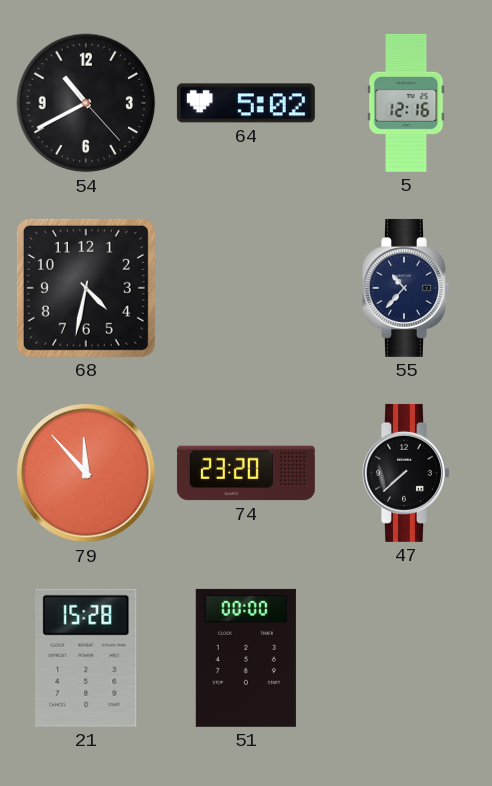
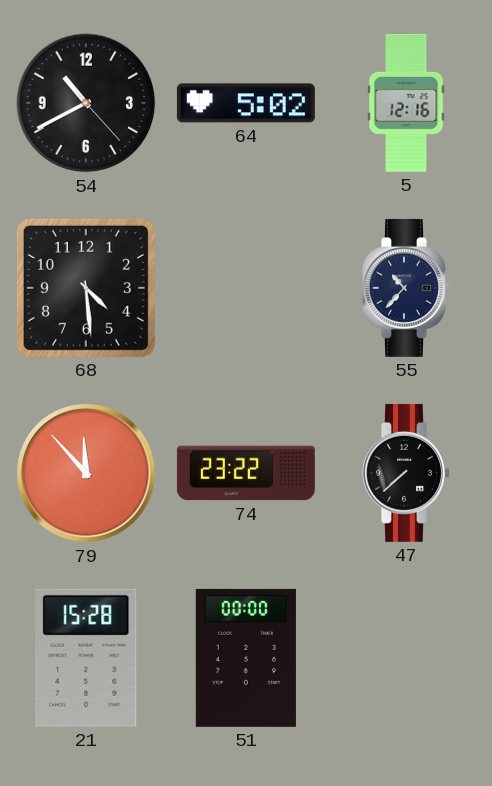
68: 4:32 -> 4:29
74: 23:20 -> 23:22
